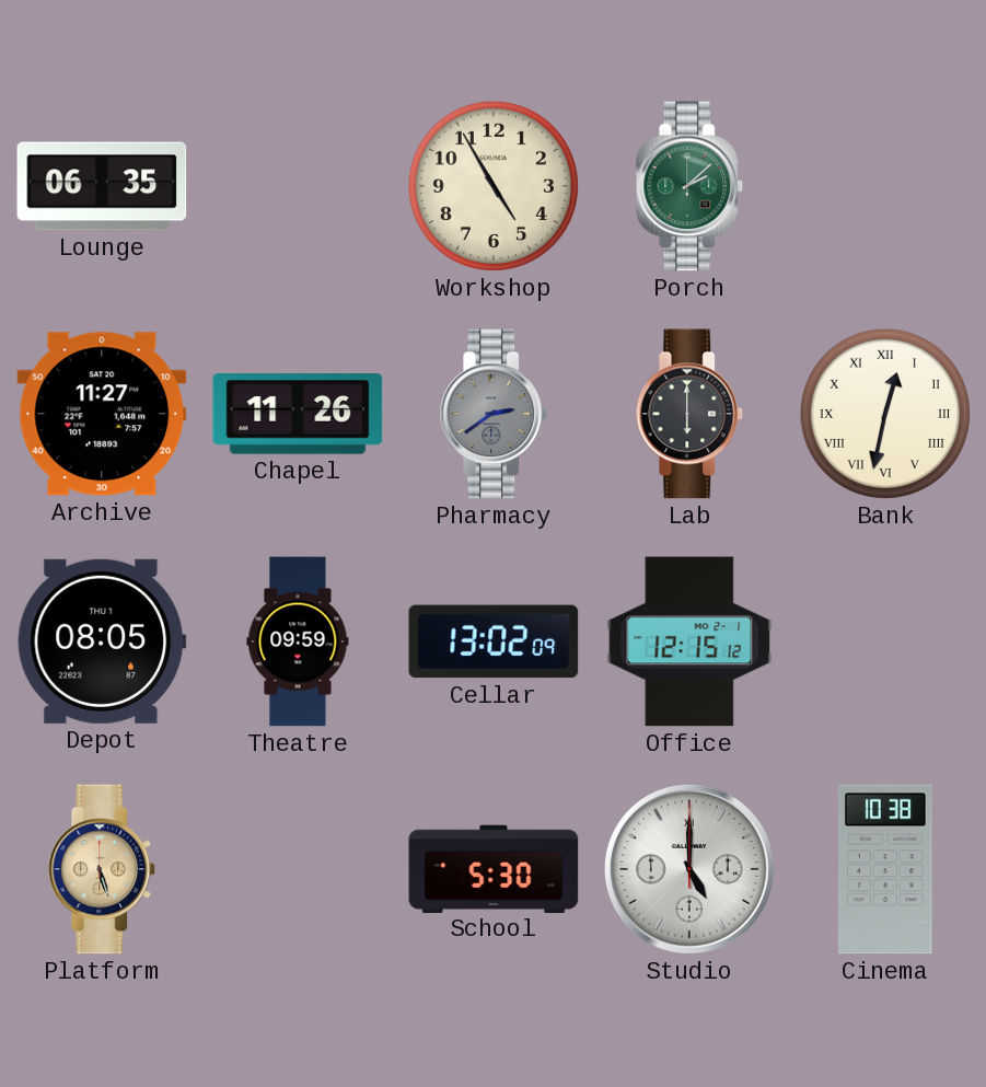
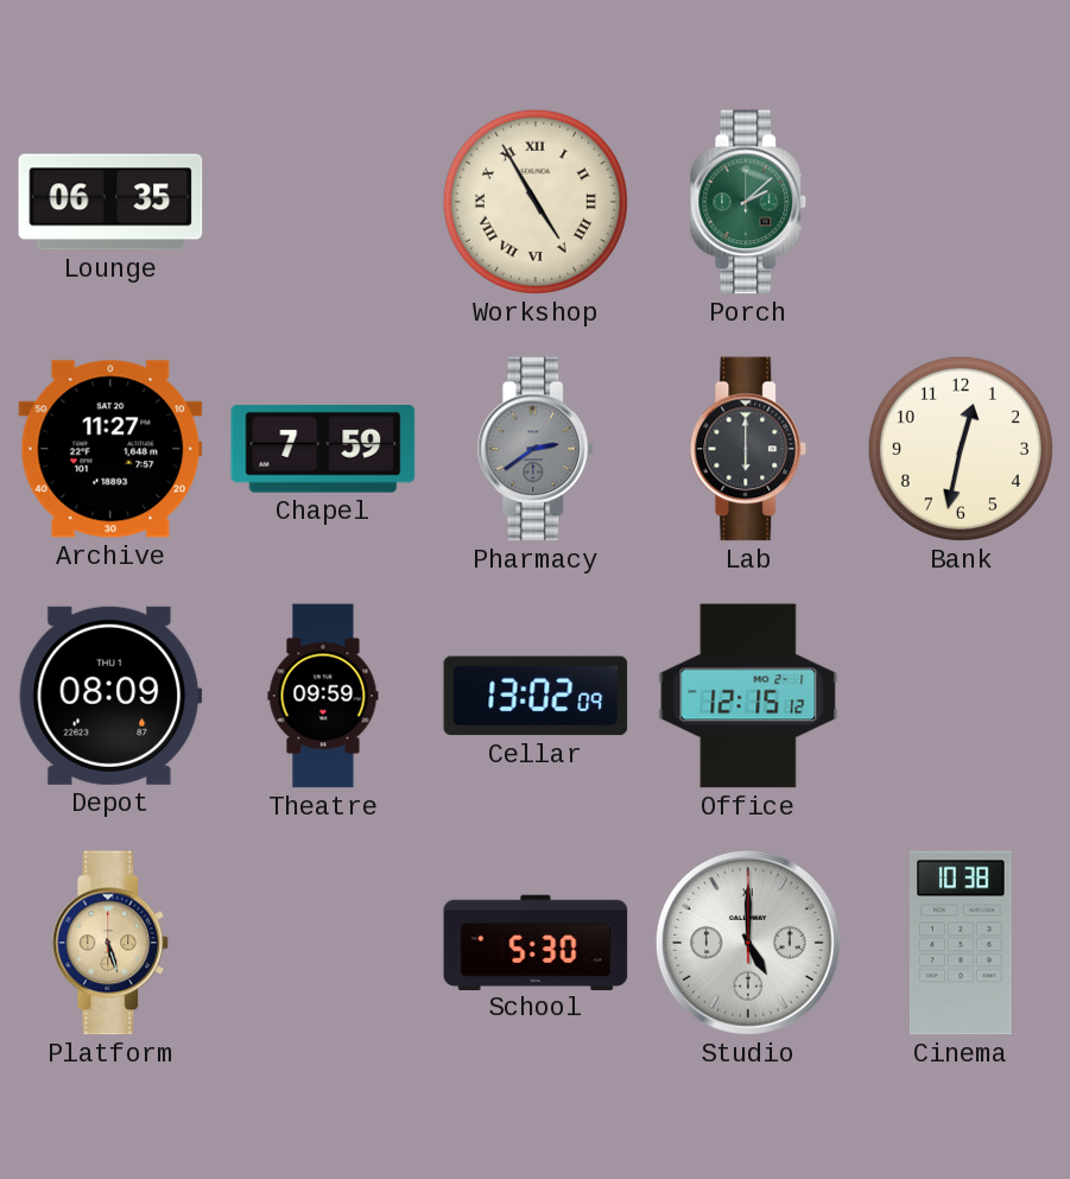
Workshop numerals: Arabic -> Roman
Chapel: 11:26 -> 7:59
Bank numerals: Roman -> Arabic
Depot: 08:05 -> 08:09
